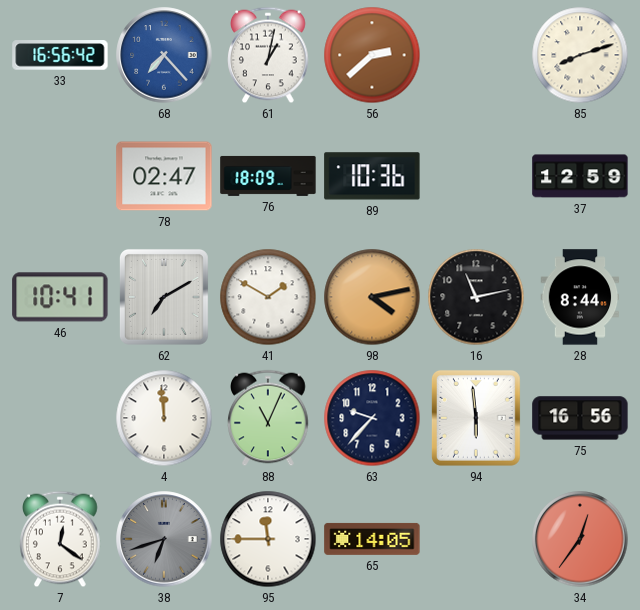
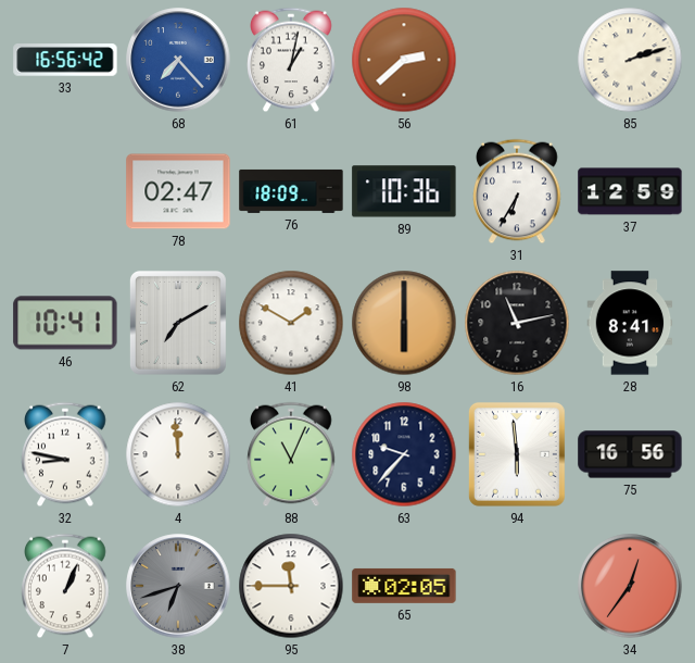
85: 8:12 -> 2:12
31: none -> 6:35
98: 4:13 -> 6:00
28: 8:44 -> 8:41
32: none -> 8:47
7: 12:21 -> 1:04
65: 14:05 -> 02:05
